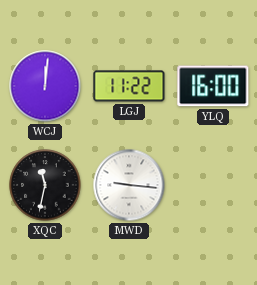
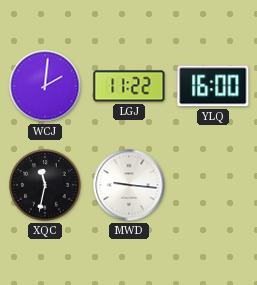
WCJ: 12:01 -> 2:01
